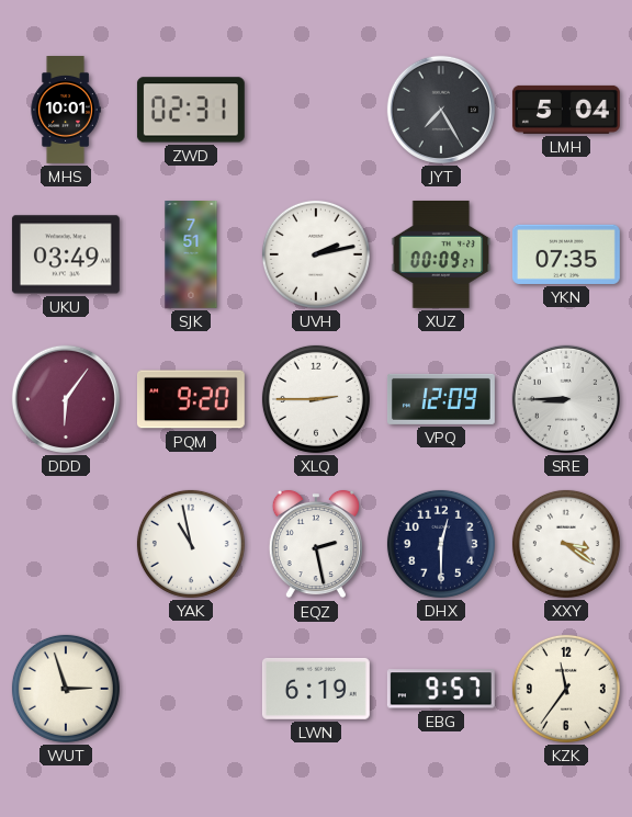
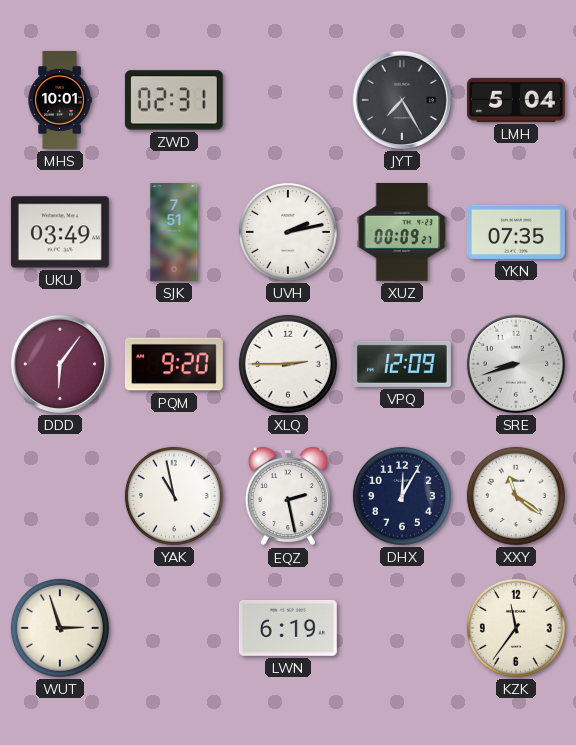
SRE: 8:45 -> 8:42
DHX: 12:30 -> 12:05
XXY: 3:21 -> 11:21
EBG: 9:57 -> none
